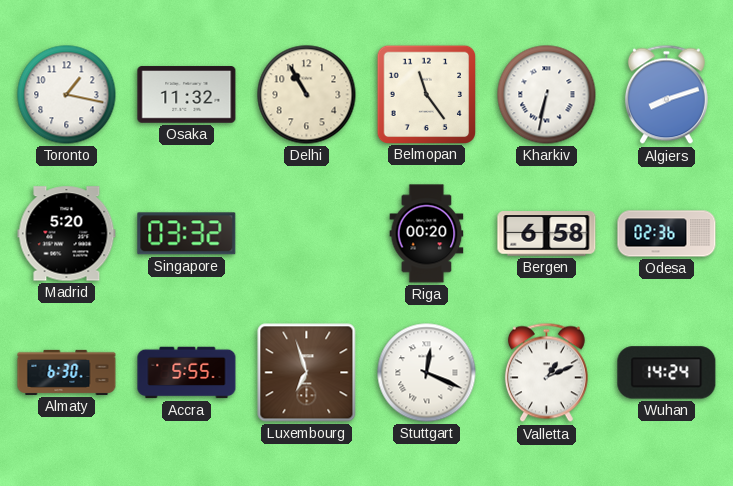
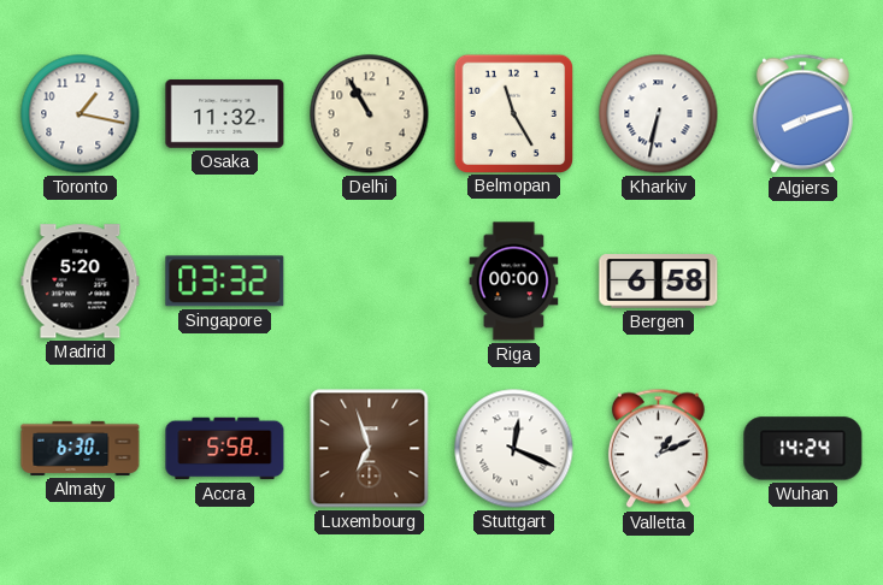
Belmopan: 11:24 -> 11:25
Riga: 00:20 -> 00:00
Odesa: 02:36 -> none
Accra: 5:55 -> 5:58
